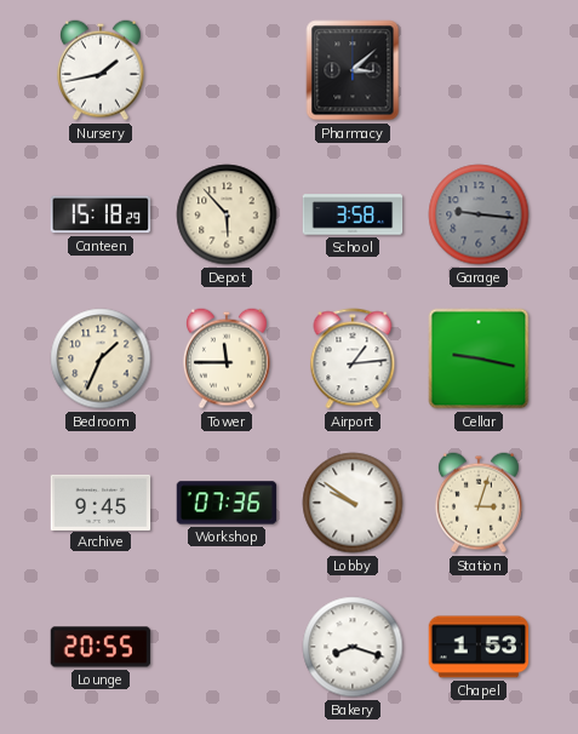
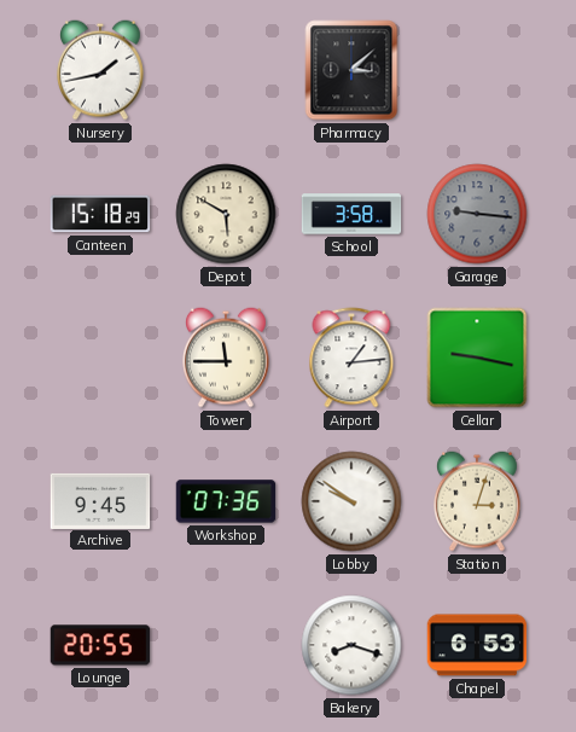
Depot: 5:53 -> 5:50
Bedroom: 1:34 -> none
Chapel: 1:53 -> 6:53
